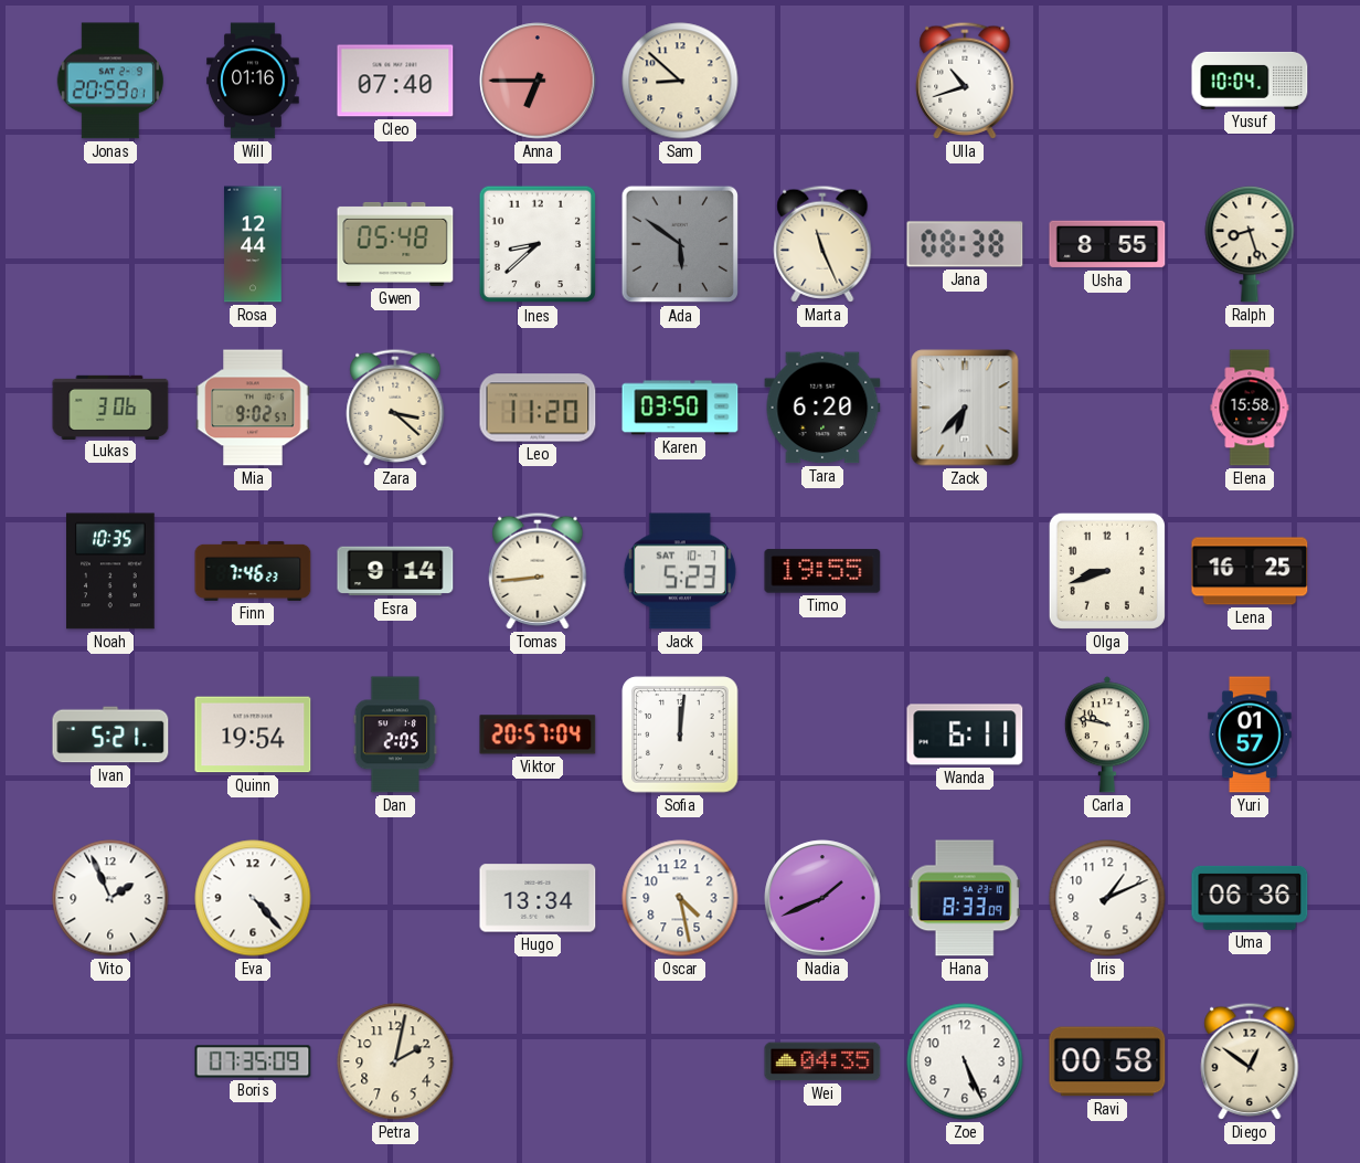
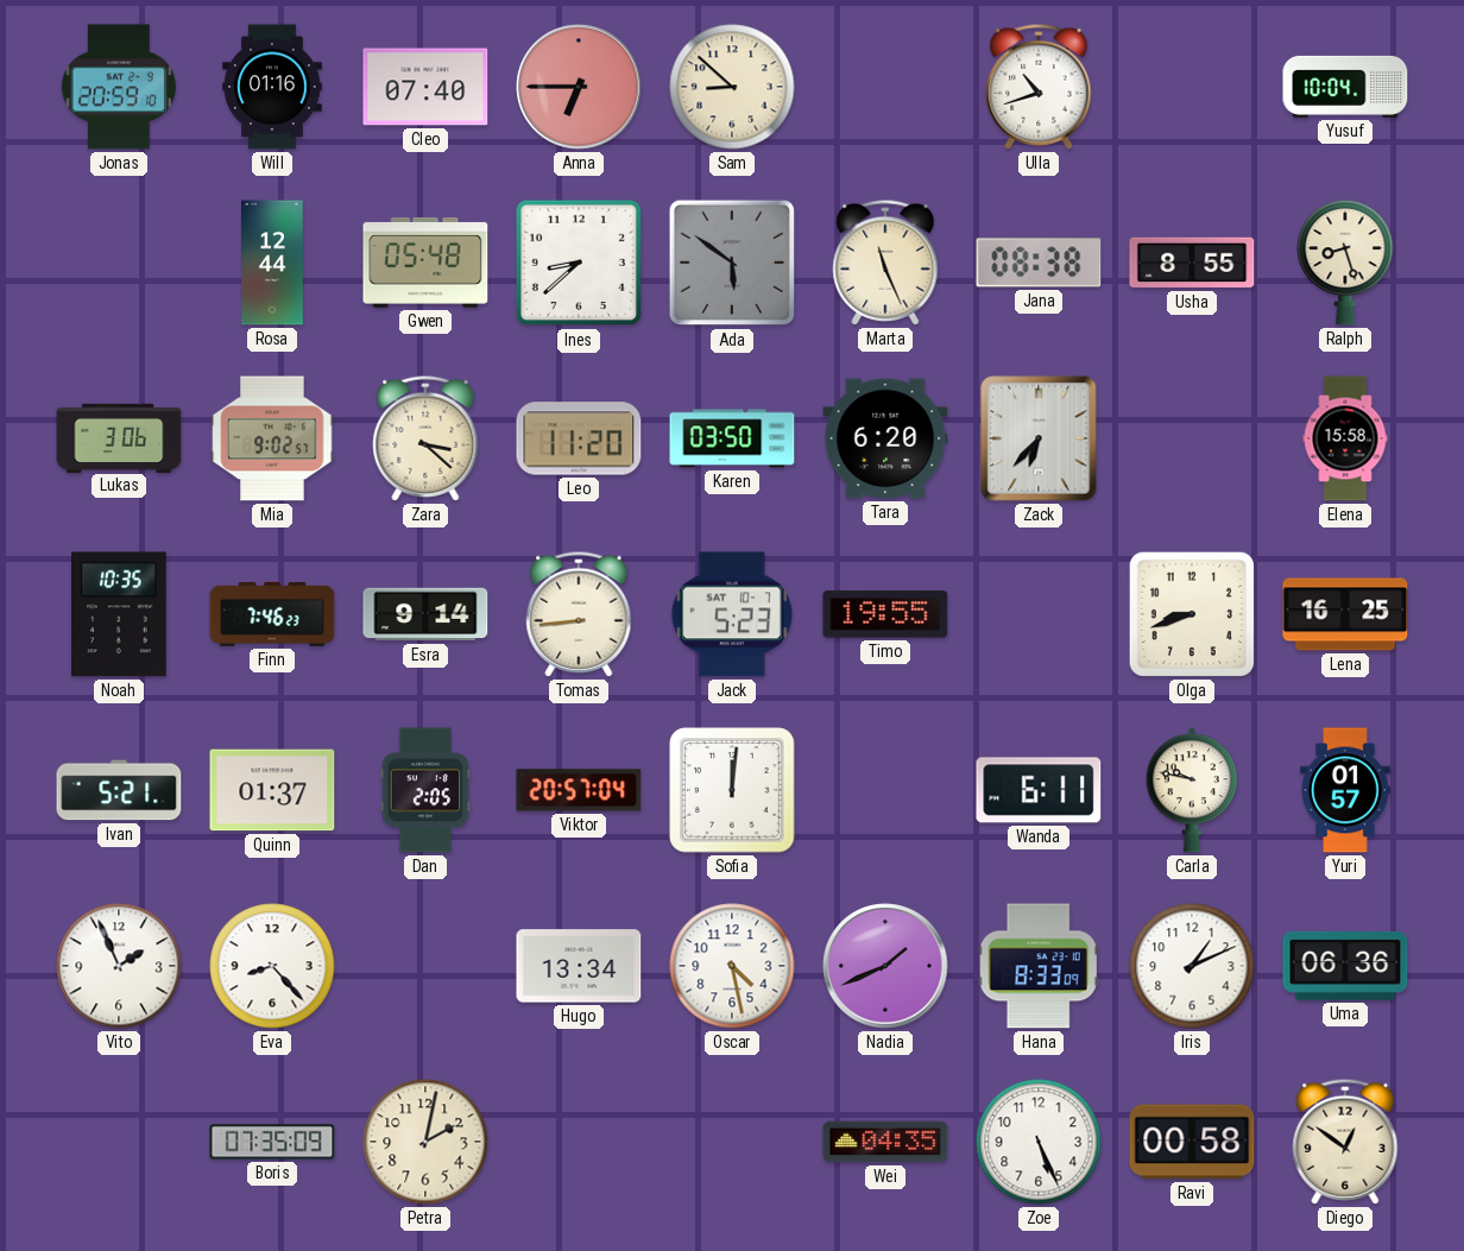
Jonas: 20:59:01 -> 20:59:10
Quinn: 19:54 -> 01:37
Eva: 4:23 -> 8:23
